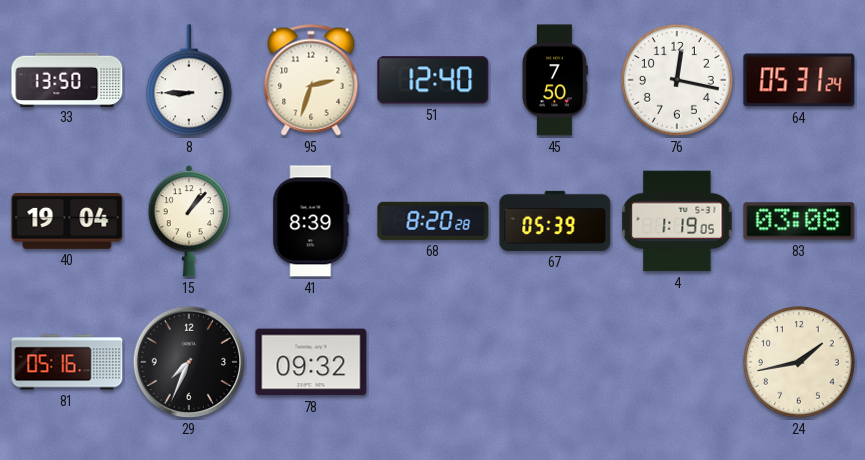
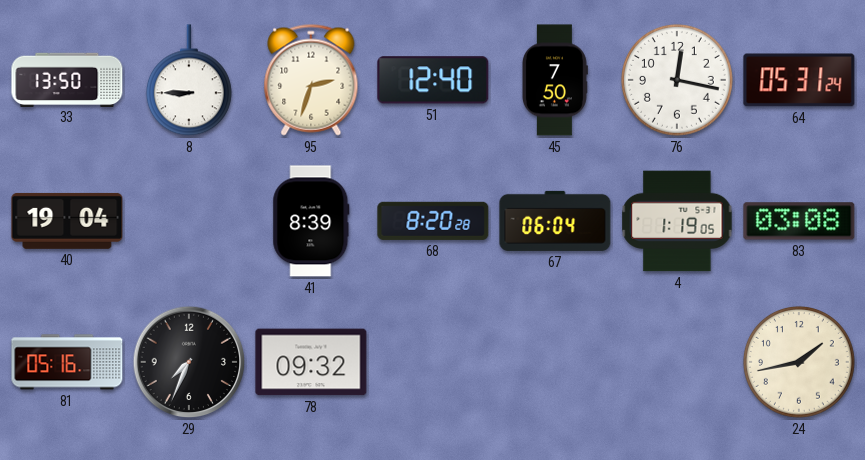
15: 1:07 -> none
67: 05:39 -> 06:04
